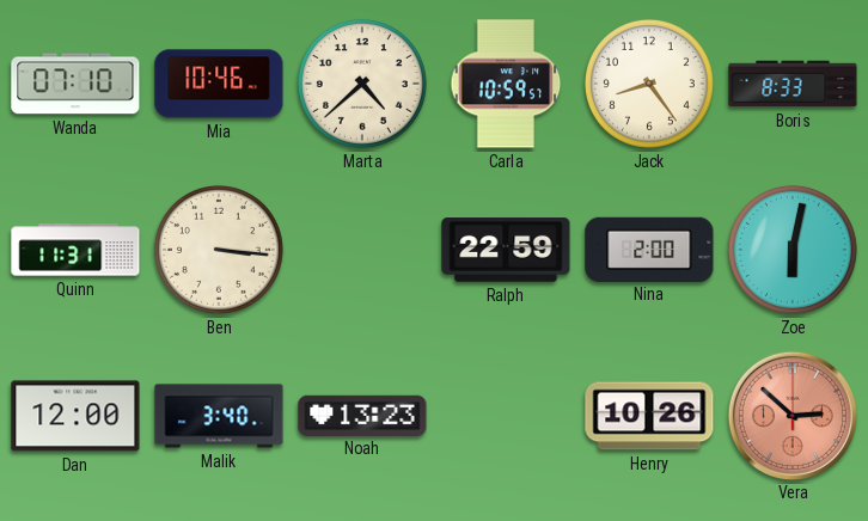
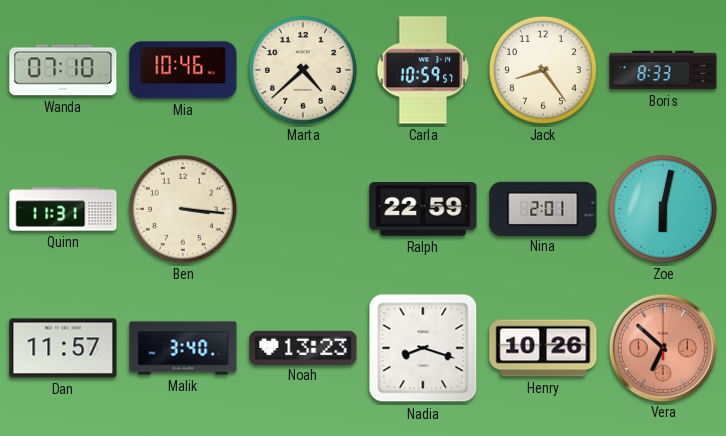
Nina: 2:00 -> 2:01
Dan: 12:00 -> 11:57
Nadia: none -> 8:18
Vera: 2:52 -> 6:52
